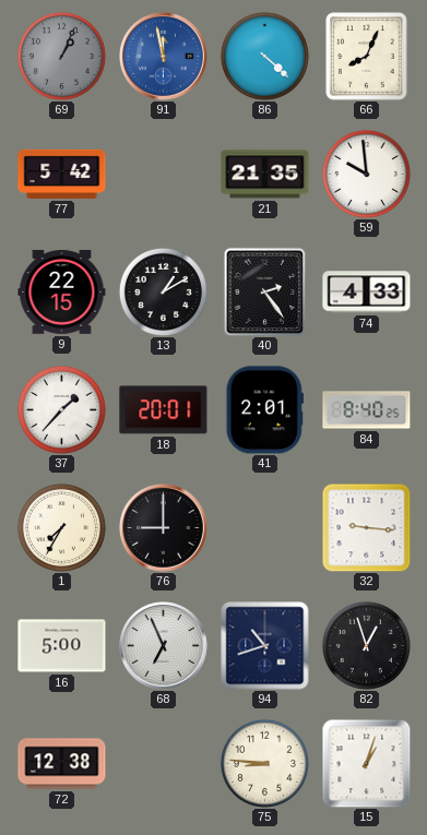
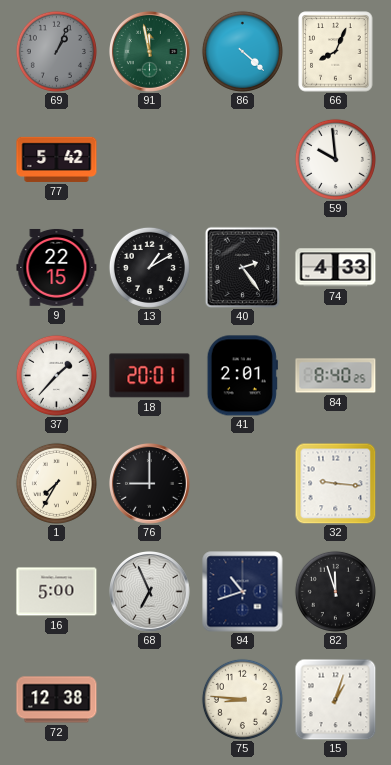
91 dial: blue -> green
21: 21:35 -> none
82: 12:57 -> 11:57
